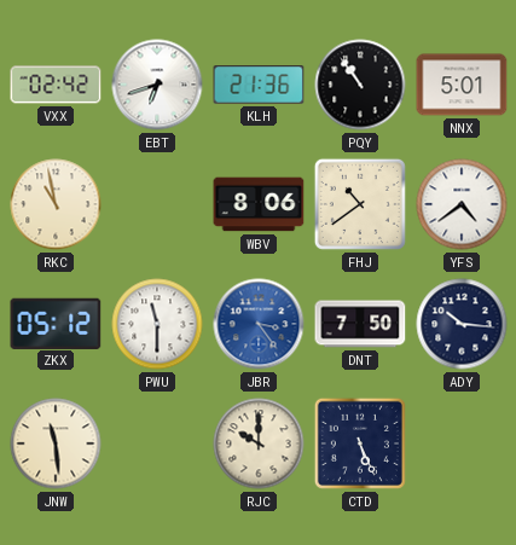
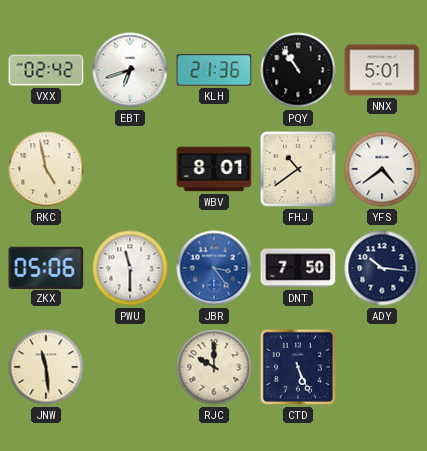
RKC: 10:58 -> 4:58
WBV: 8:06 -> 8:01
ZKX: 05:12 -> 05:06
